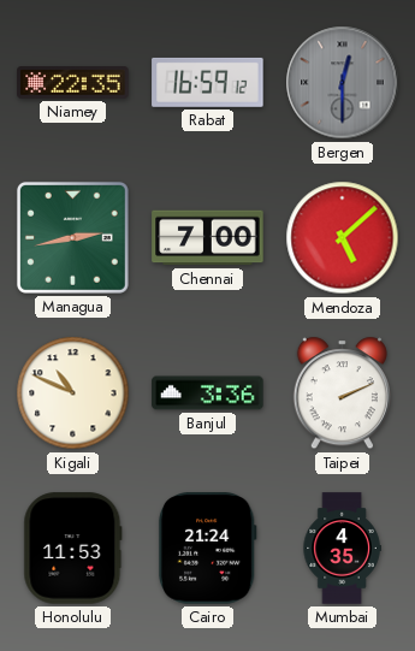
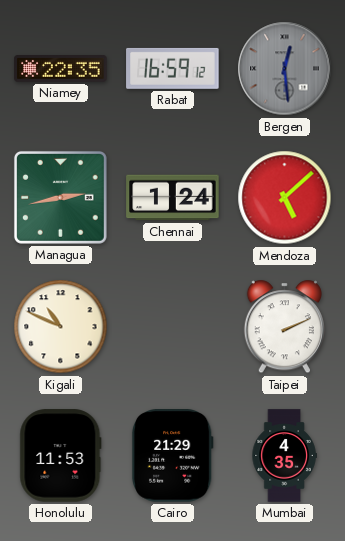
Bergen: 12:30 -> 12:29
Chennai: 7:00 -> 1:24
Banjul: 3:36 -> none
Cairo: 21:24 -> 21:29
